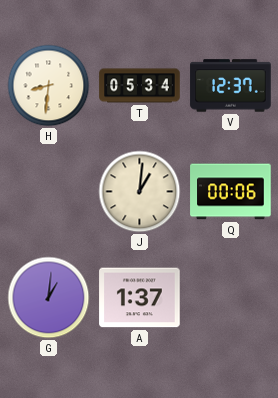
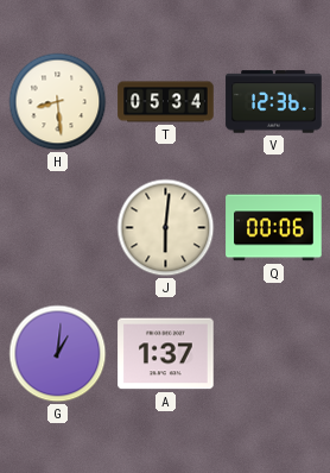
H: 8:31 -> 8:29
V: 12:37 -> 12:36
J: 1:01 -> 6:01
